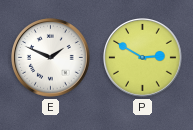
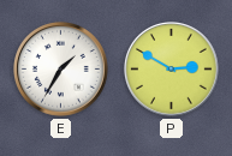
E: 1:49 -> 1:35
